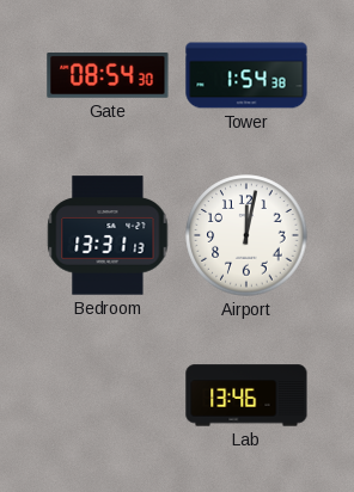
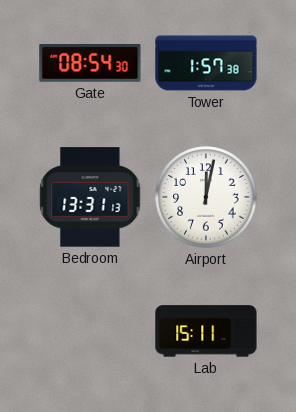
Tower: 1:54 -> 1:57
Lab: 13:46 -> 15:11
